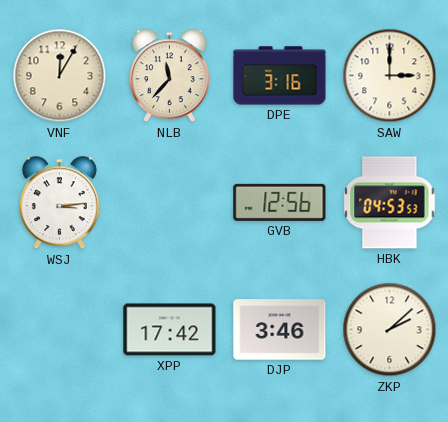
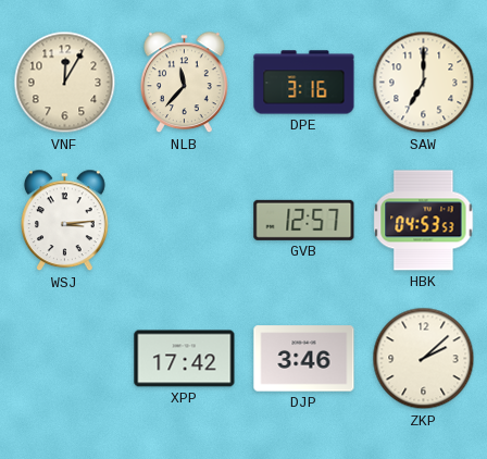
SAW: 3:00 -> 7:00
GVB: 12:56 -> 12:57
